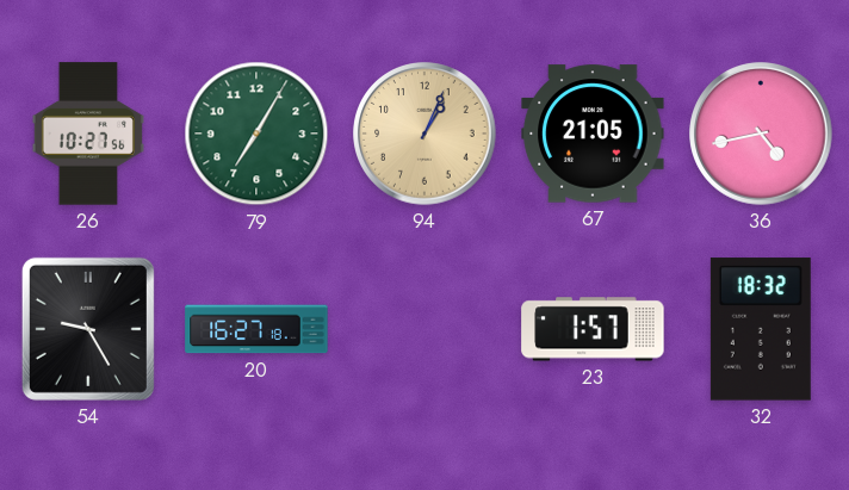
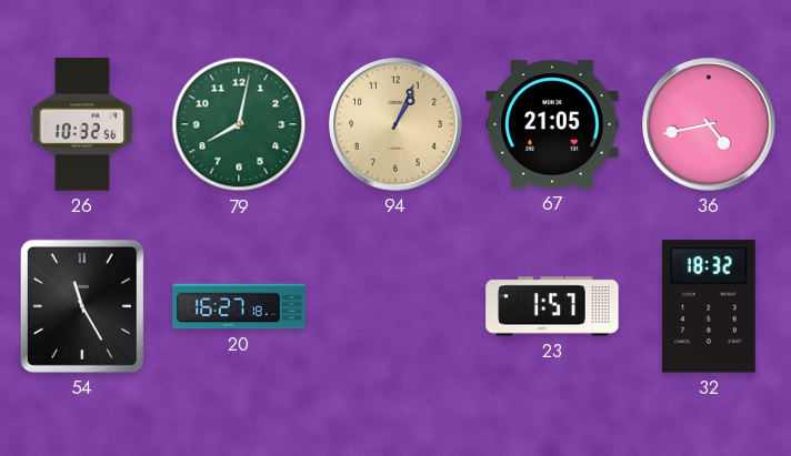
26: 10:27 -> 10:32
79: 7:05 -> 8:02
54: 9:25 -> 11:25
